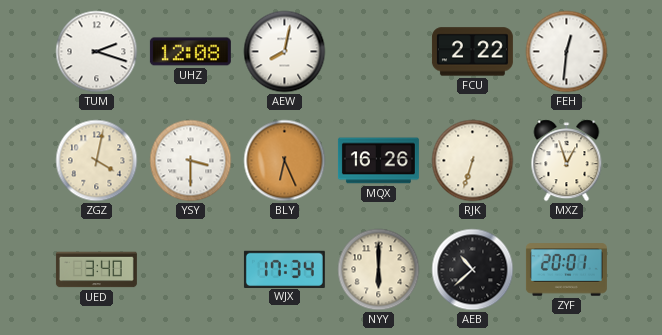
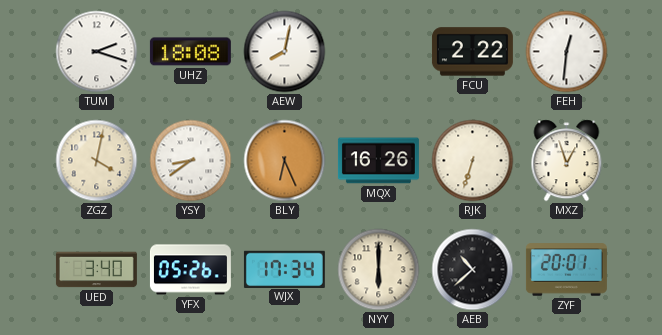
UHZ: 12:08 -> 18:08
YSY: 3:30 -> 8:39
YFX: none -> 05:26
